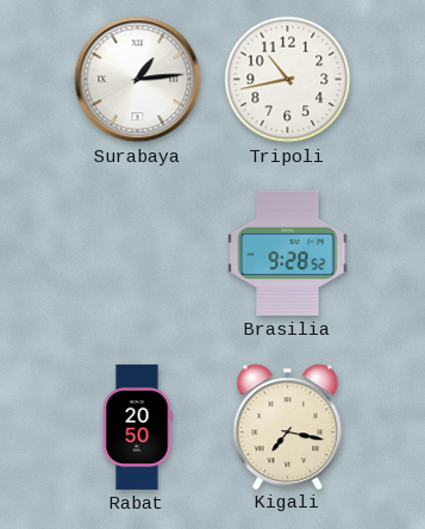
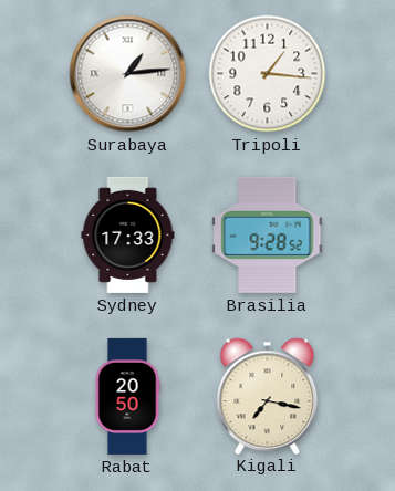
Tripoli: 10:43 -> 1:16
Sydney: none -> 17:33
